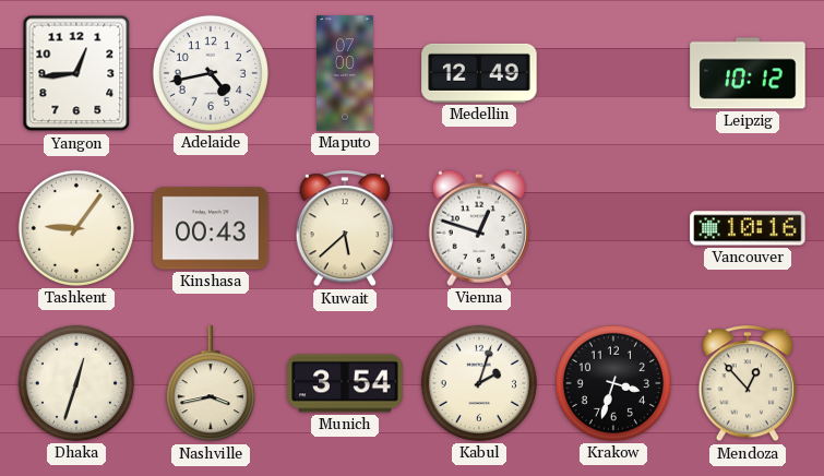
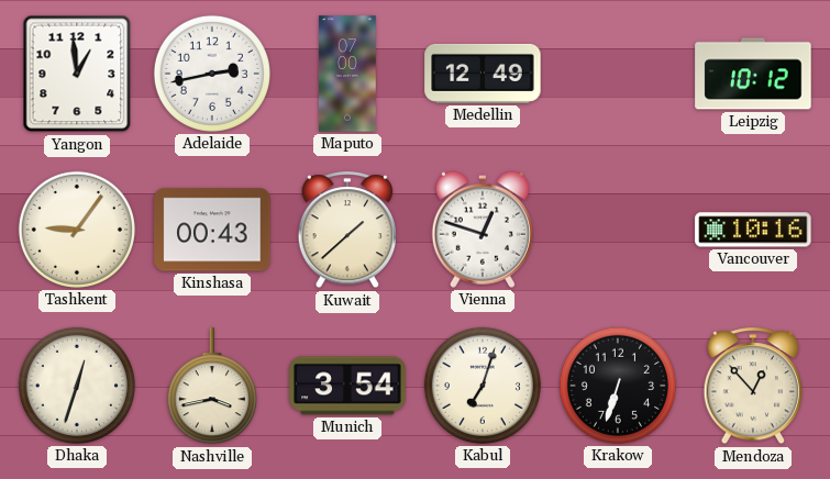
Yangon: 12:44 -> 12:59
Adelaide: 4:43 -> 2:43
Kuwait: 5:38 -> 1:38
Kabul: 2:03 -> 7:03
Krakow: 3:33 -> 6:33
